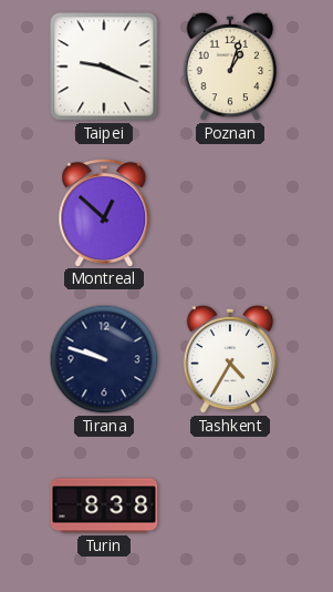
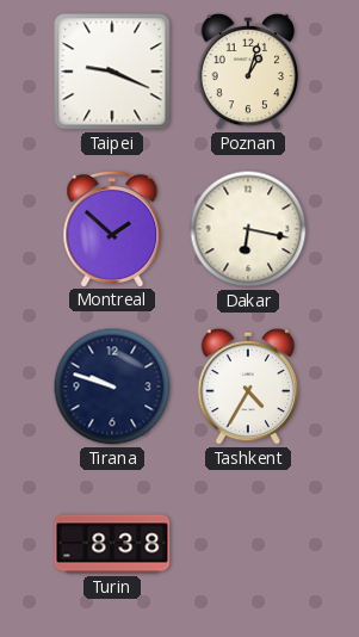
Montreal: 12:52 -> 1:52
Dakar: none -> 6:17
